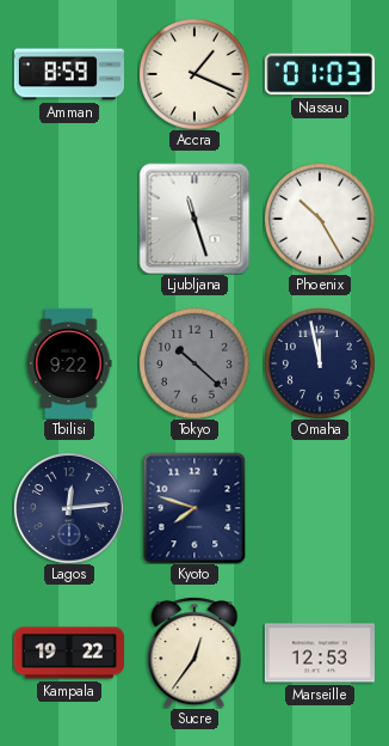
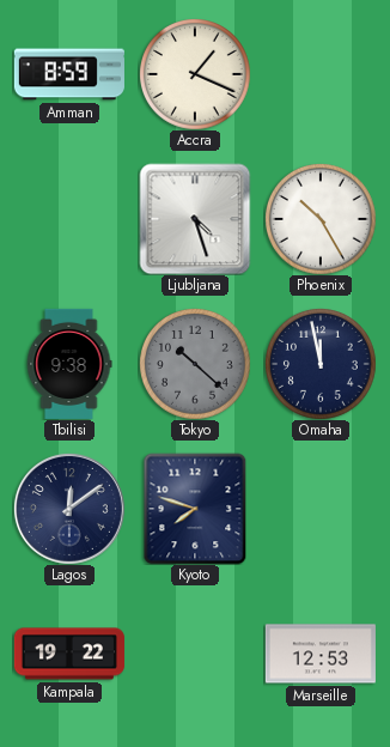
Nassau: 01:03 -> none
Ljubljana: 11:27 -> 4:27
Tbilisi: 9:22 -> 9:38
Lagos: 12:14 -> 12:09
Sucre: 12:36 -> none
